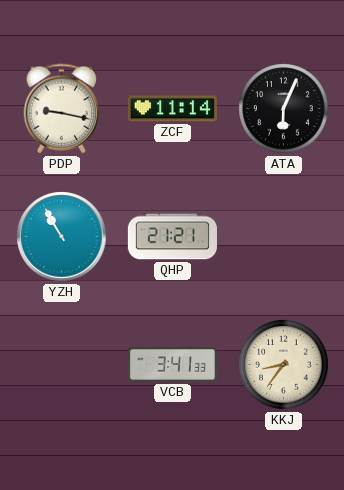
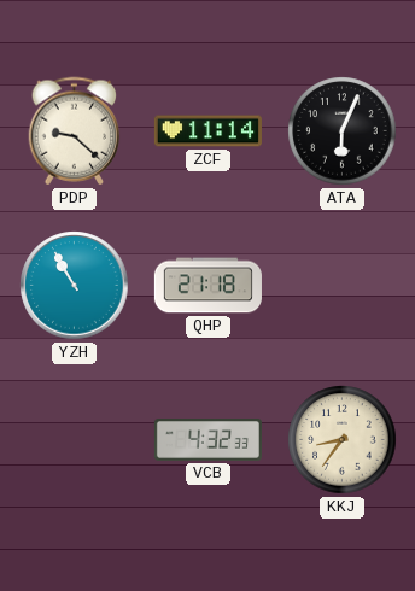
PDP: 9:17 -> 9:22
QHP: 21:21 -> 21:18
VCB: 3:41 -> 4:32
